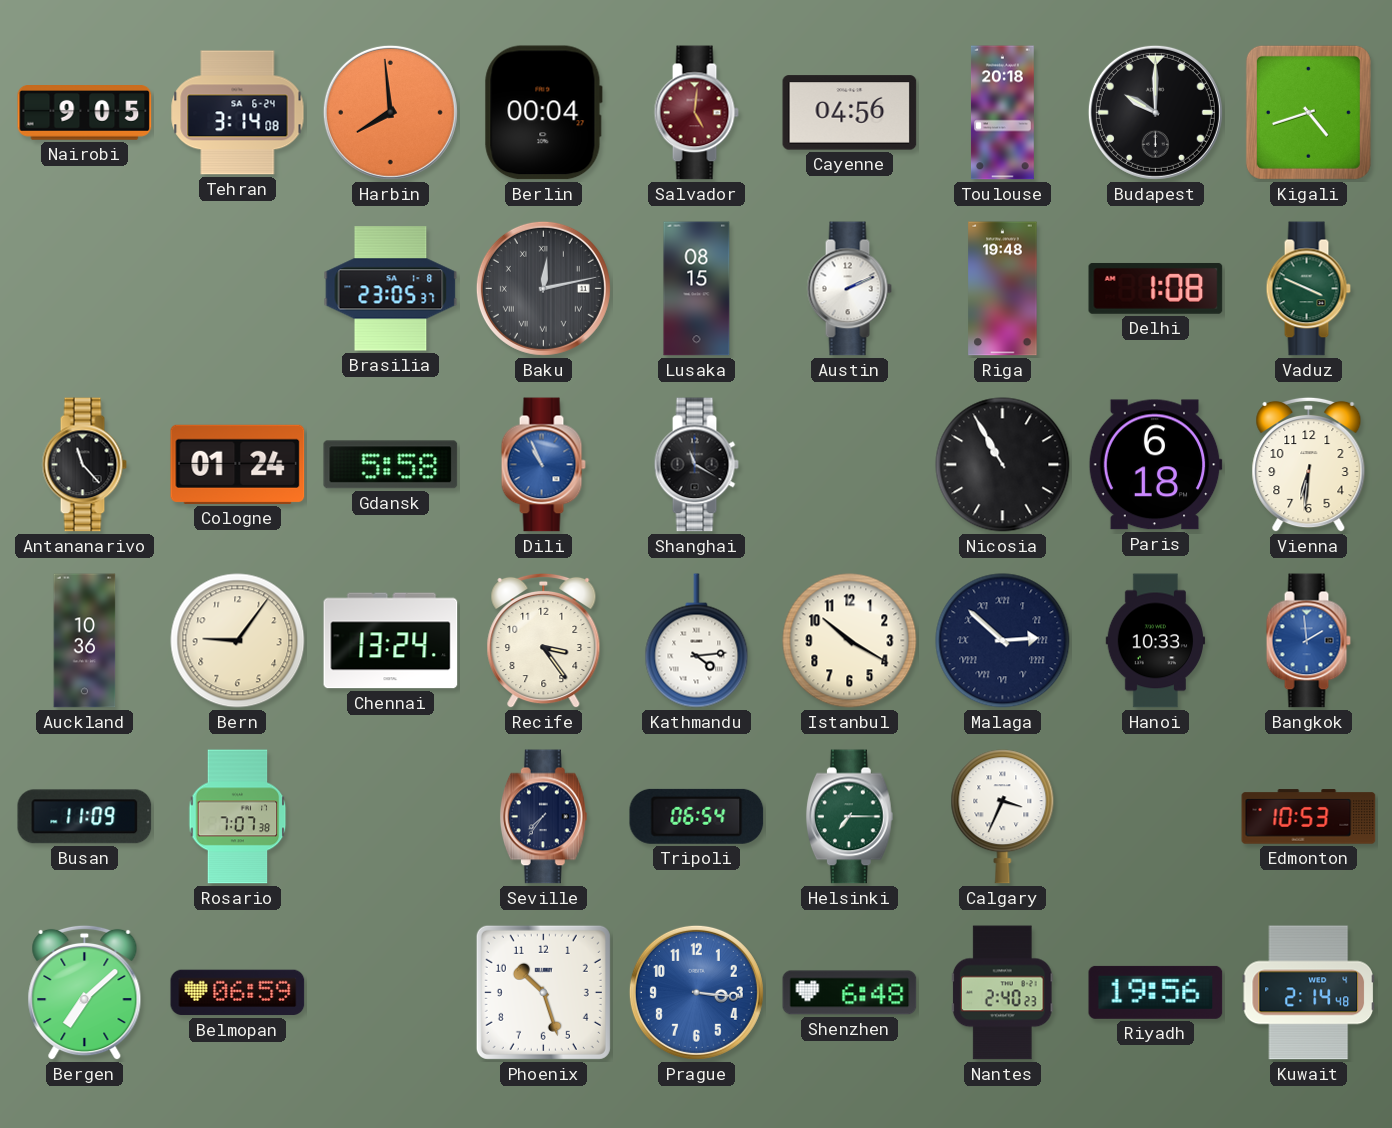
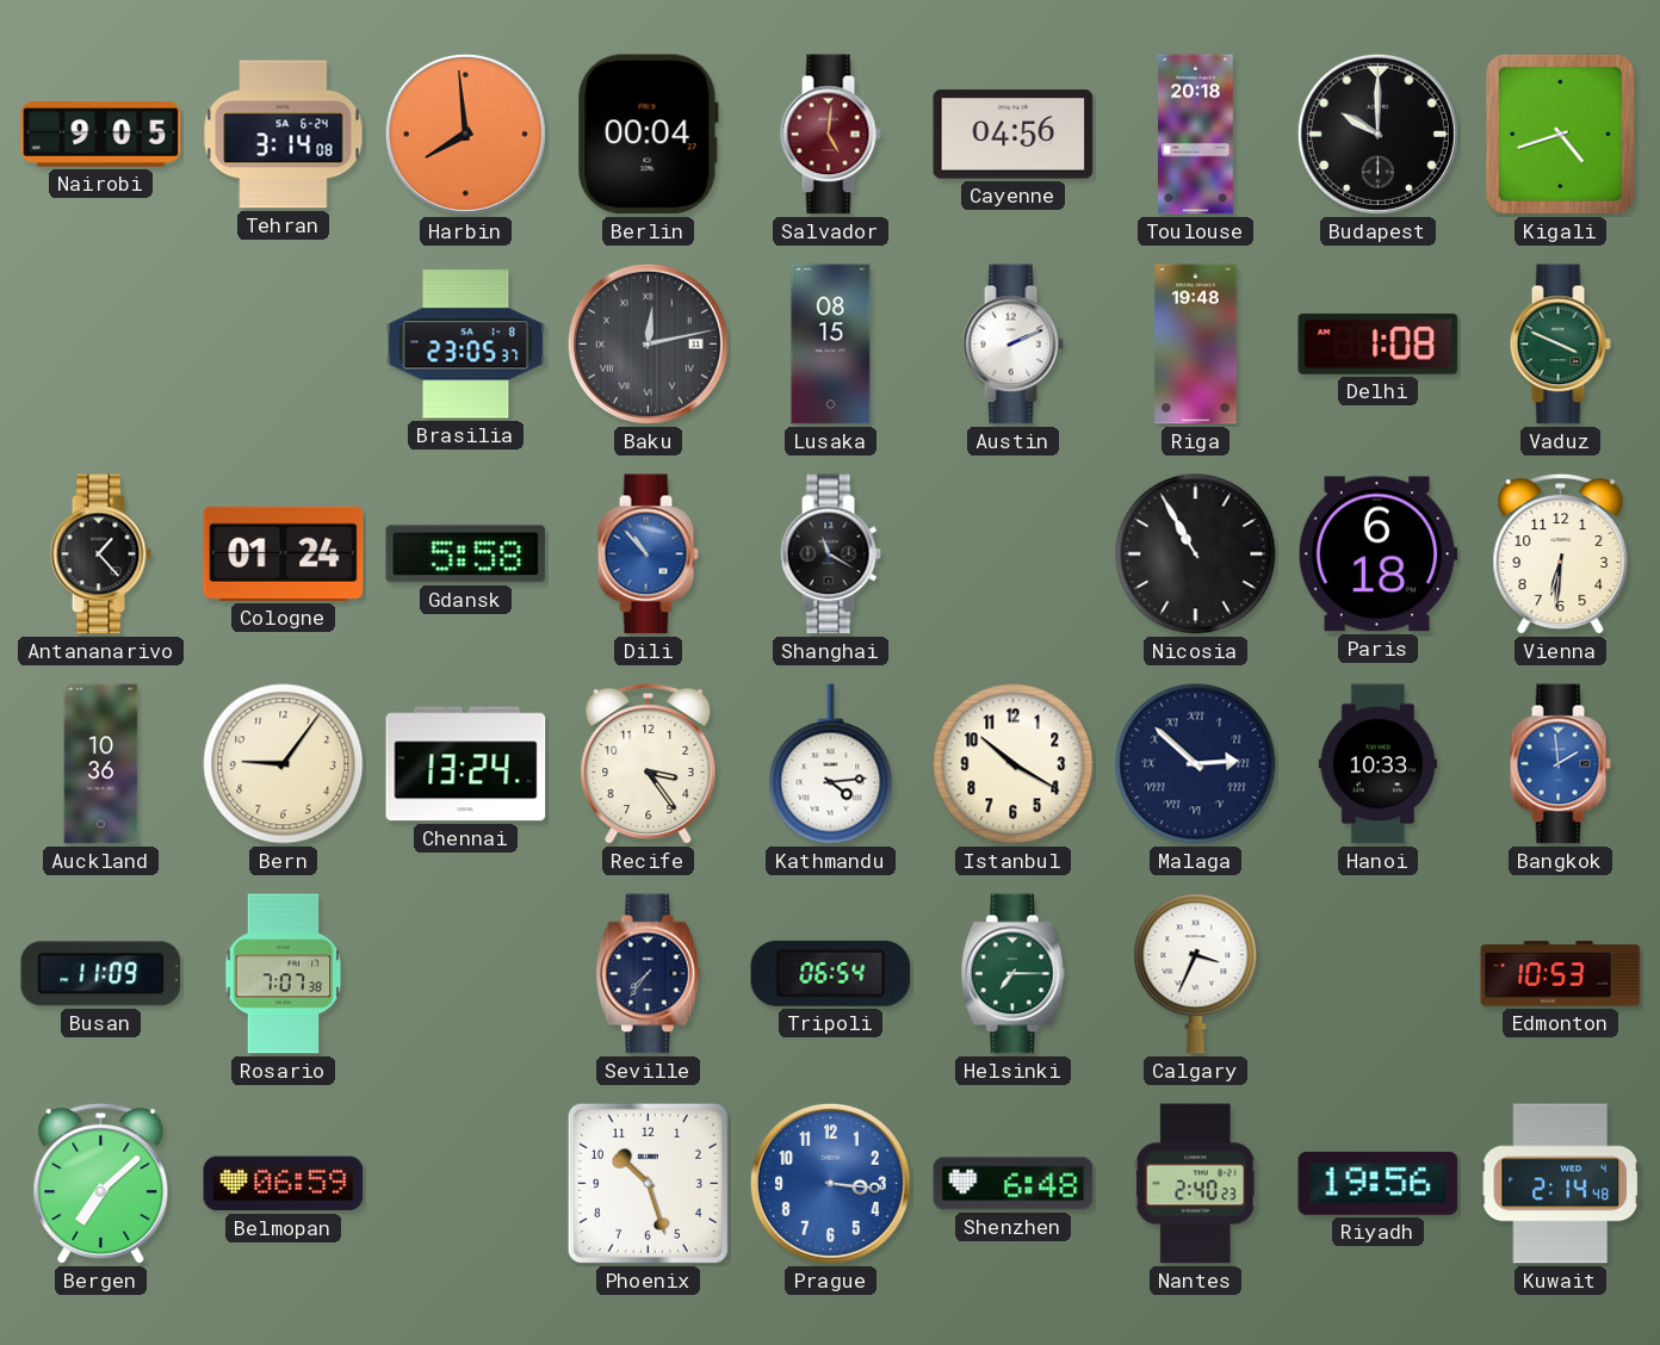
Antananarivo: 11:23 -> 1:23
Dili: 10:56 -> 10:53
